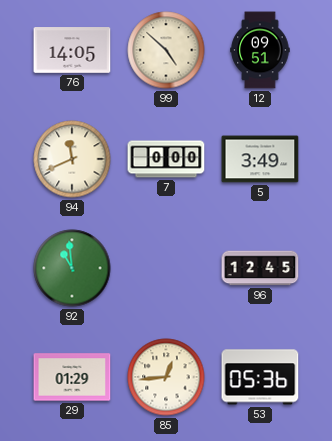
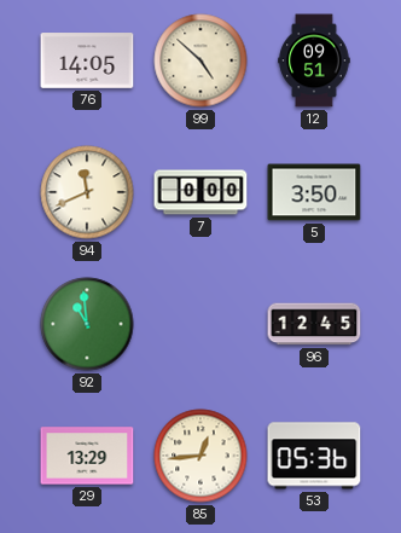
5: 3:49 -> 3:50
29: 01:29 -> 13:29
